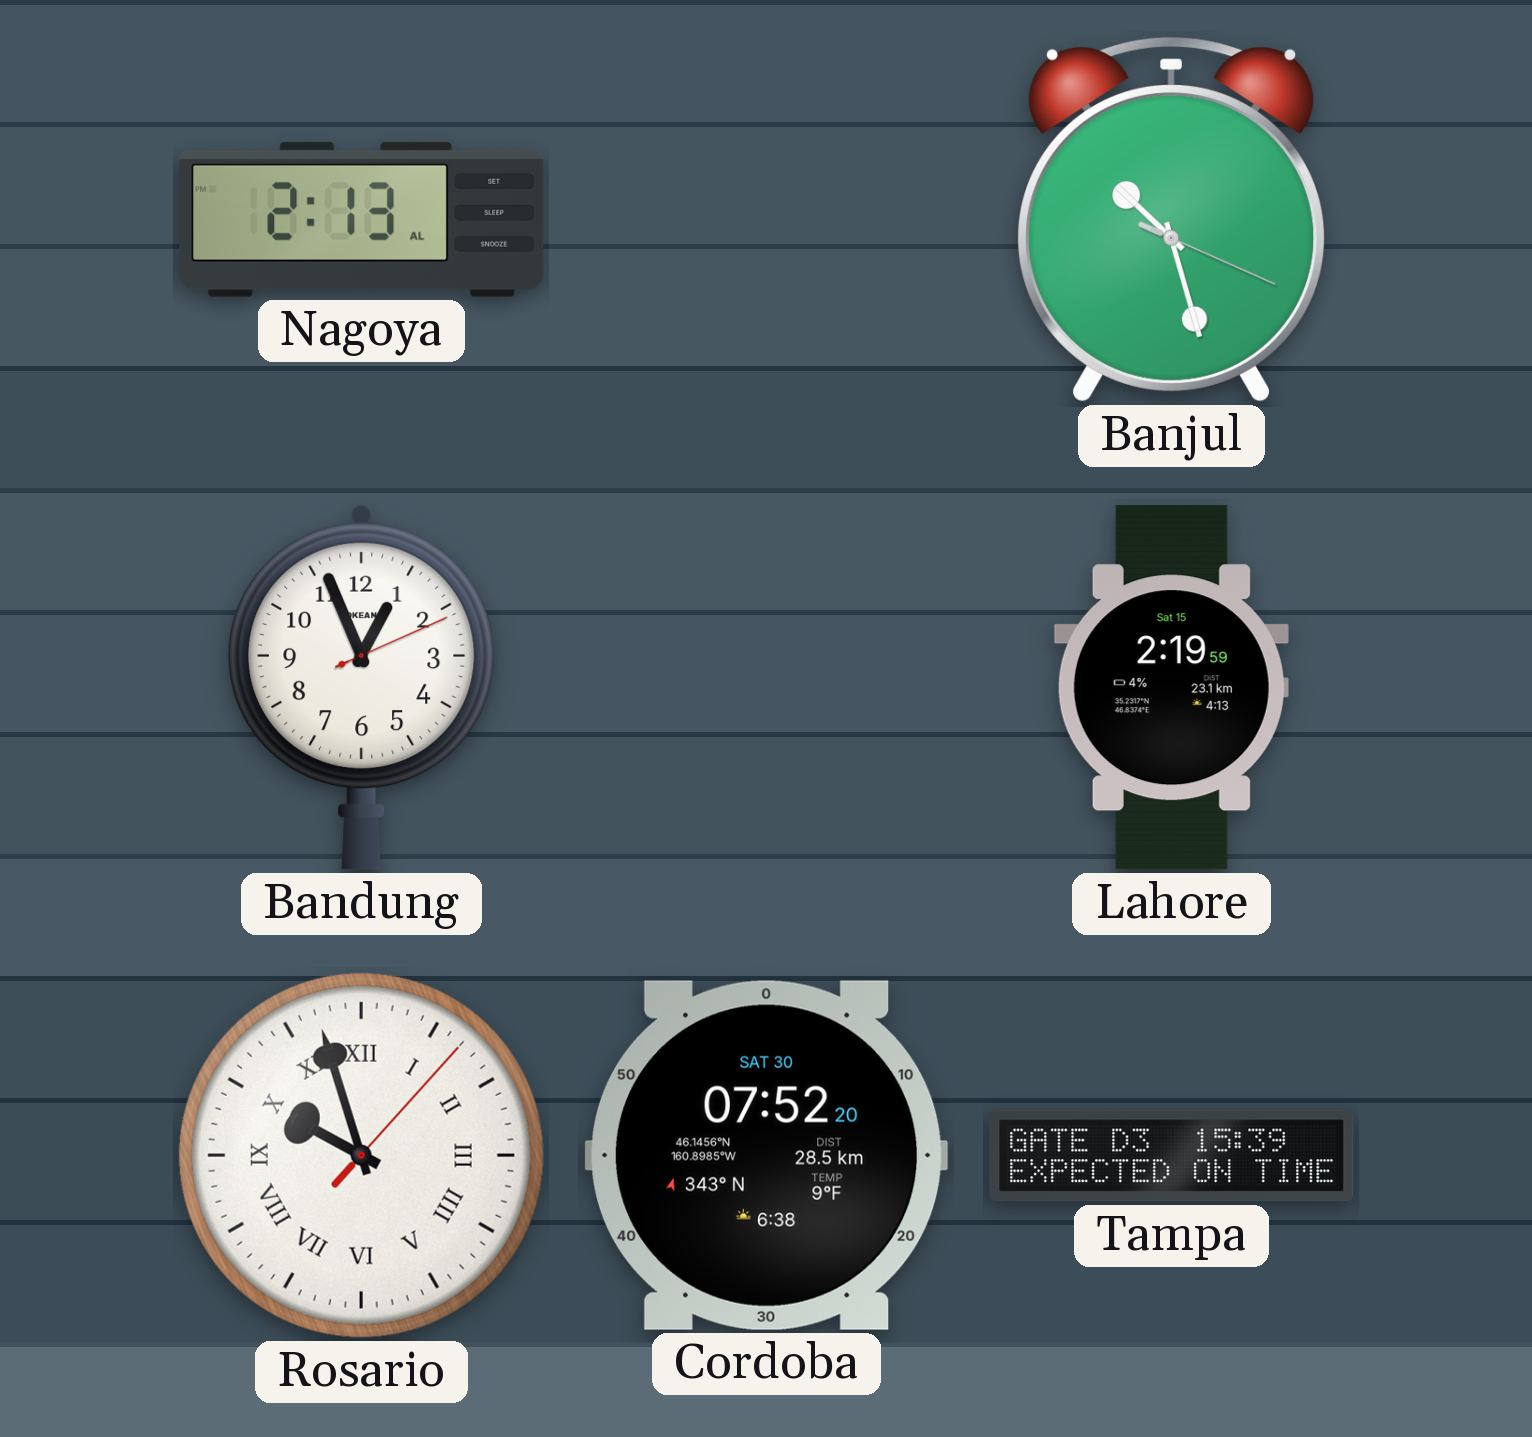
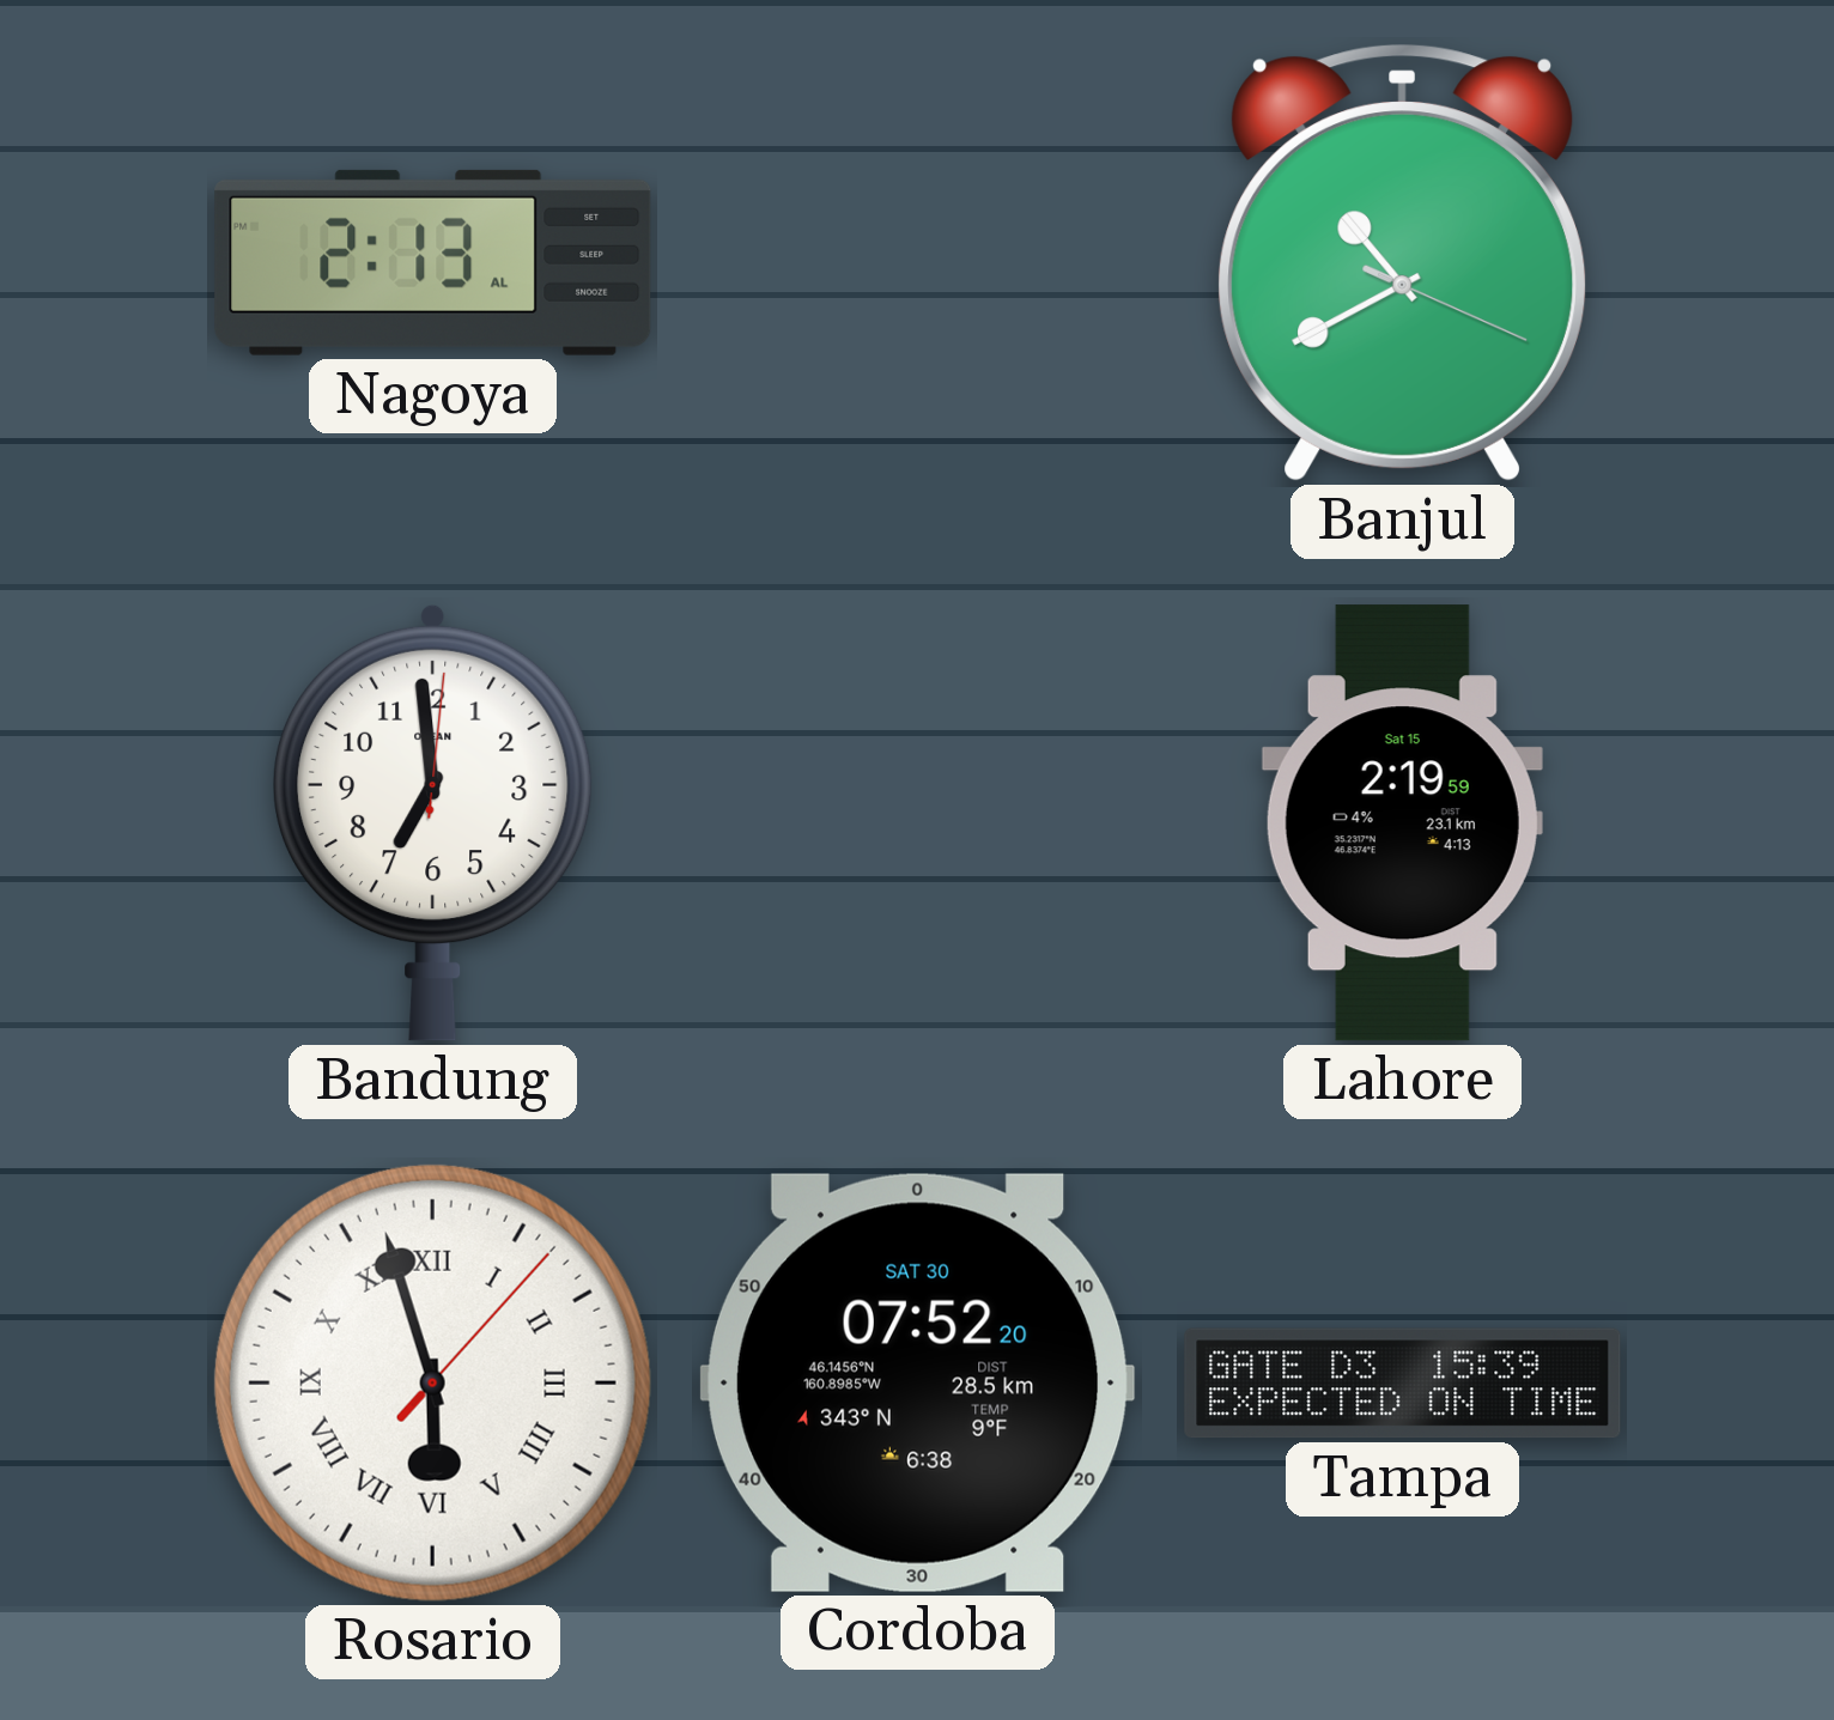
Banjul: 10:27 -> 10:40
Bandung: 12:56 -> 6:59
Rosario: 9:57 -> 5:57
